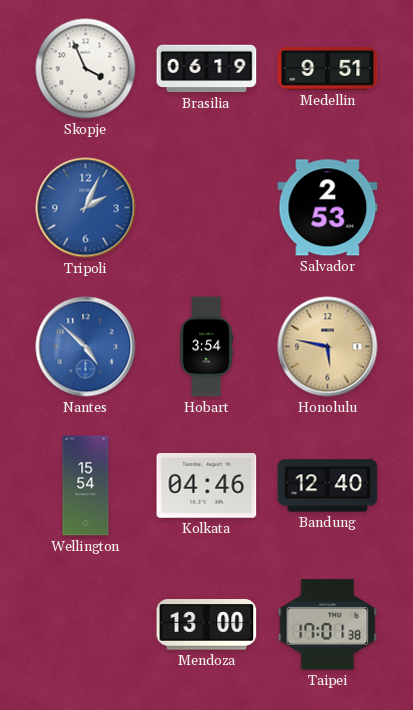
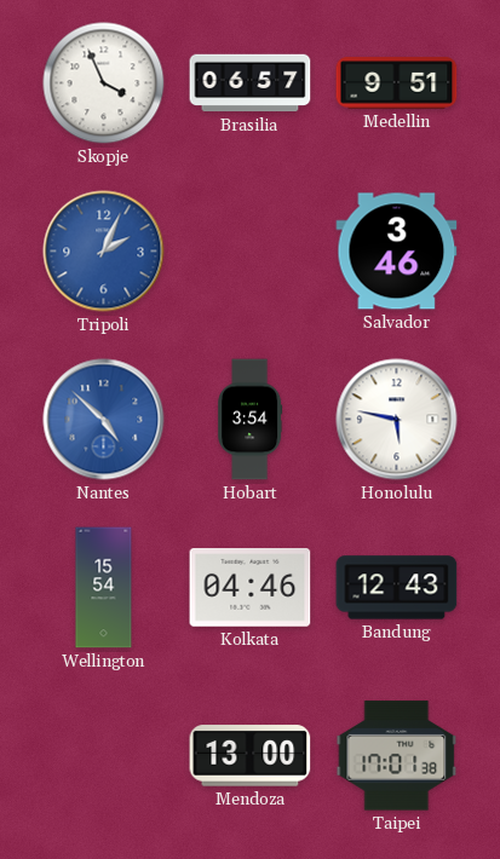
Brasilia: 06:19 -> 06:57
Salvador: 2:53 -> 3:46
Honolulu dial: champagne -> white
Bandung: 12:40 -> 12:43
